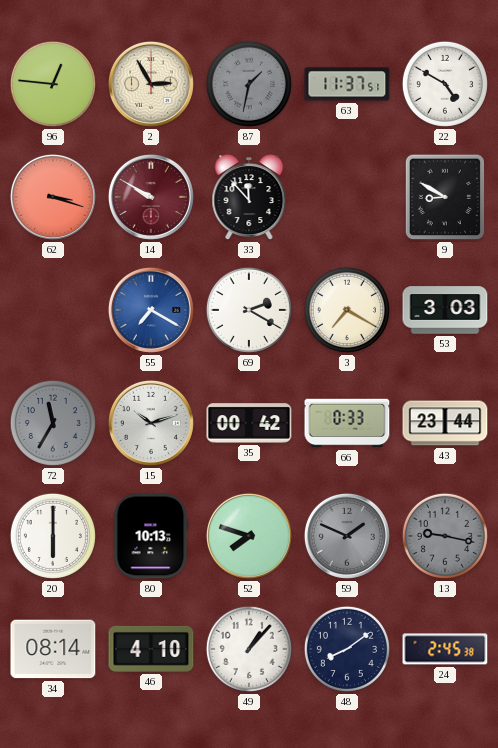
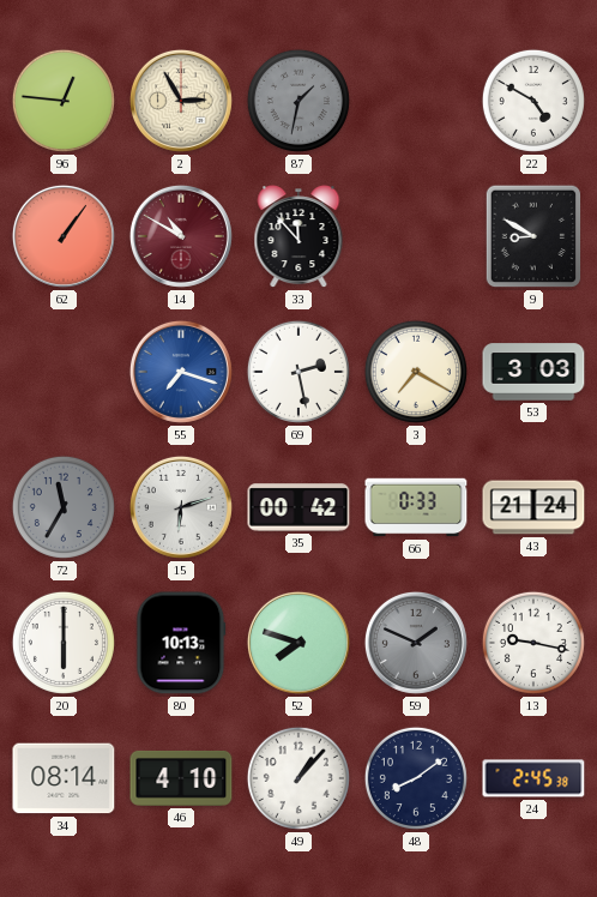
63: 11:37 -> none
62: 3:18 -> 1:06
14: 9:50 -> 10:50
55: 7:20 -> 7:18
69: 2:20 -> 2:28
15: 10:12 -> 6:12
43: 23:44 -> 21:24
13 dial: grey -> white
